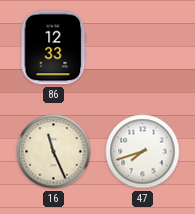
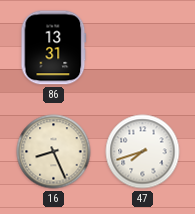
86: 12:33 -> 13:31
16: 11:26 -> 8:26
